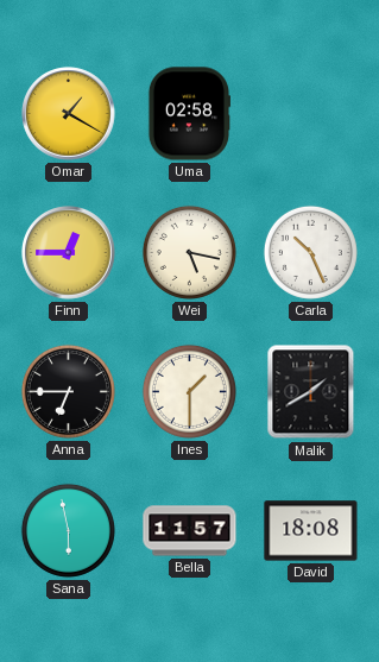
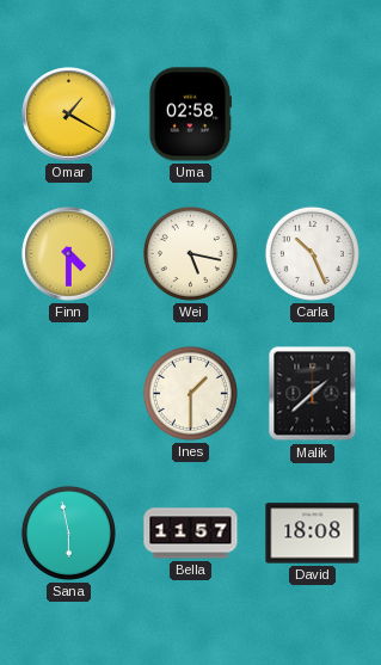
Finn: 12:45 -> 4:30
Anna: 6:45 -> none
Malik: 1:40 -> 1:38
